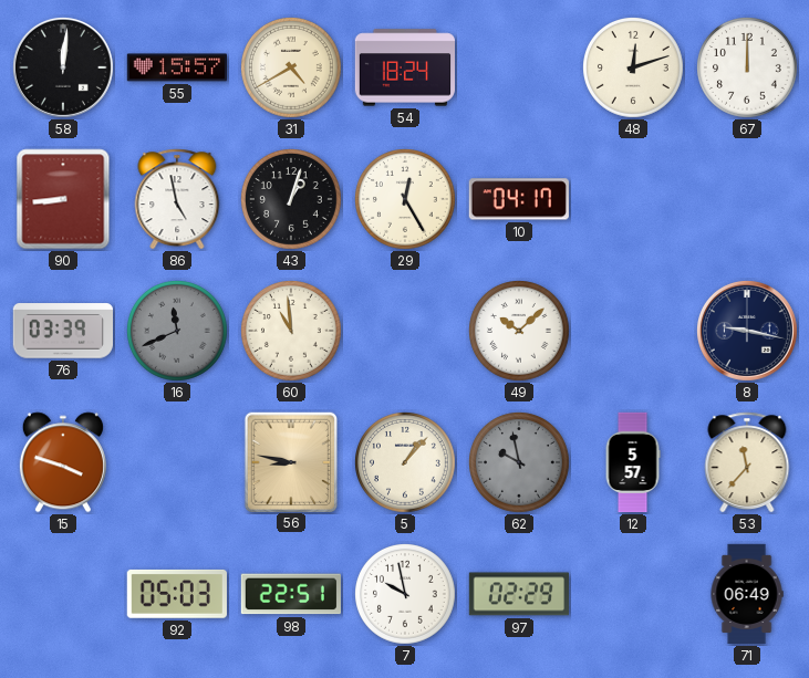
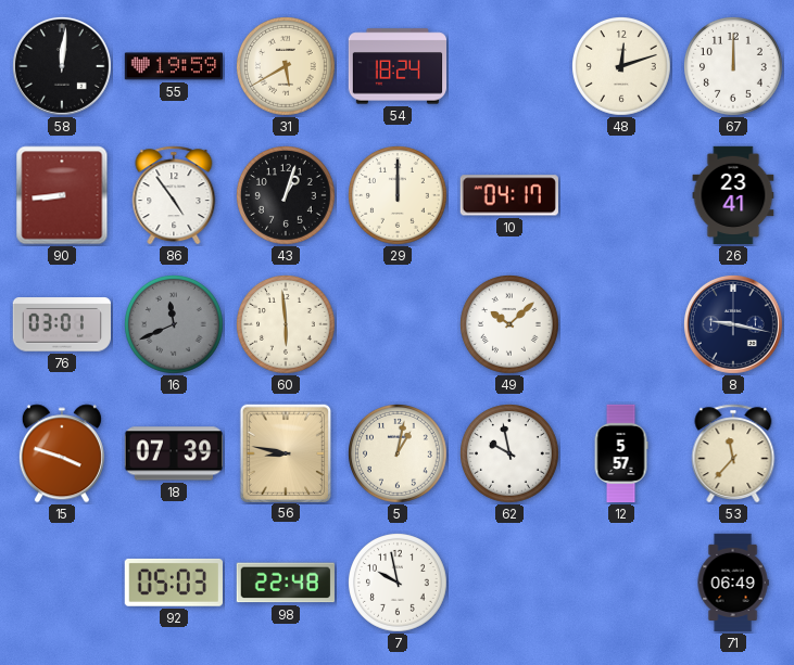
55: 15:57 -> 19:59
31: 4:40 -> 5:40
86: 4:58 -> 4:54
29: 12:25 -> 12:00
26: none -> 23:41
76: 03:39 -> 03:01
60: 10:59 -> 5:59
18: none -> 07:39
5: 1:07 -> 1:02
62 dial: grey -> white
98: 22:51 -> 22:48
97: 02:29 -> none
